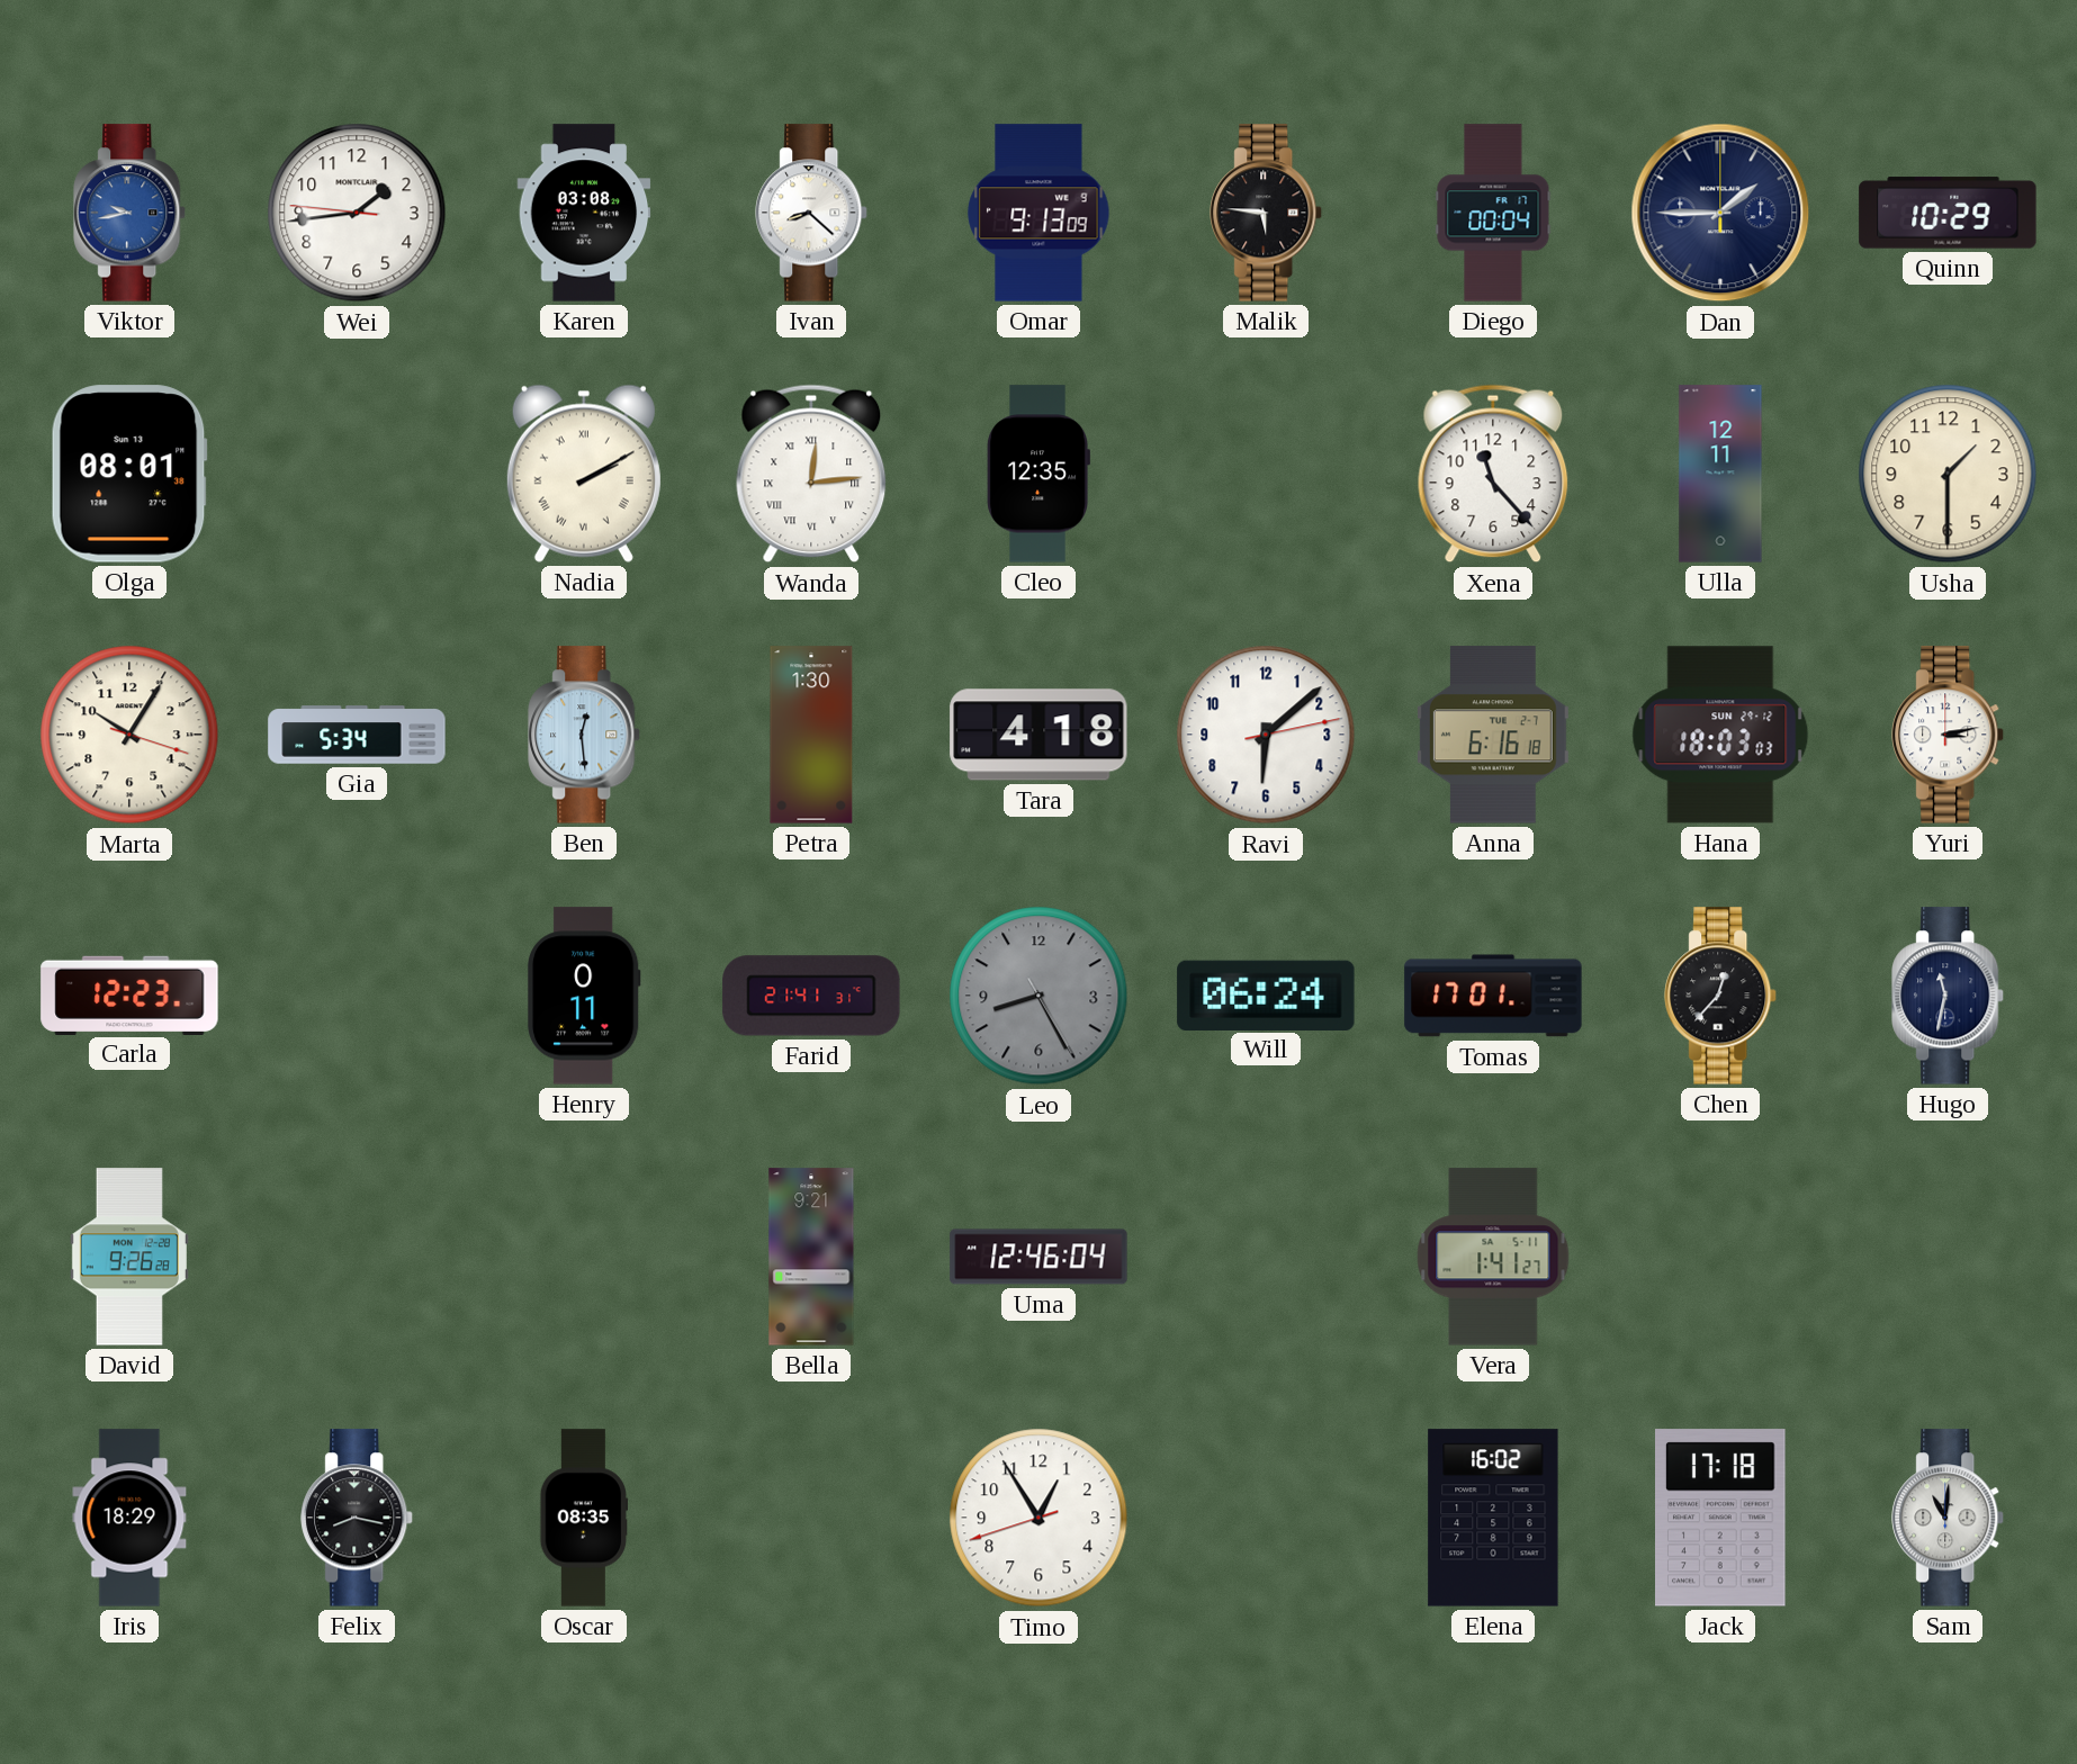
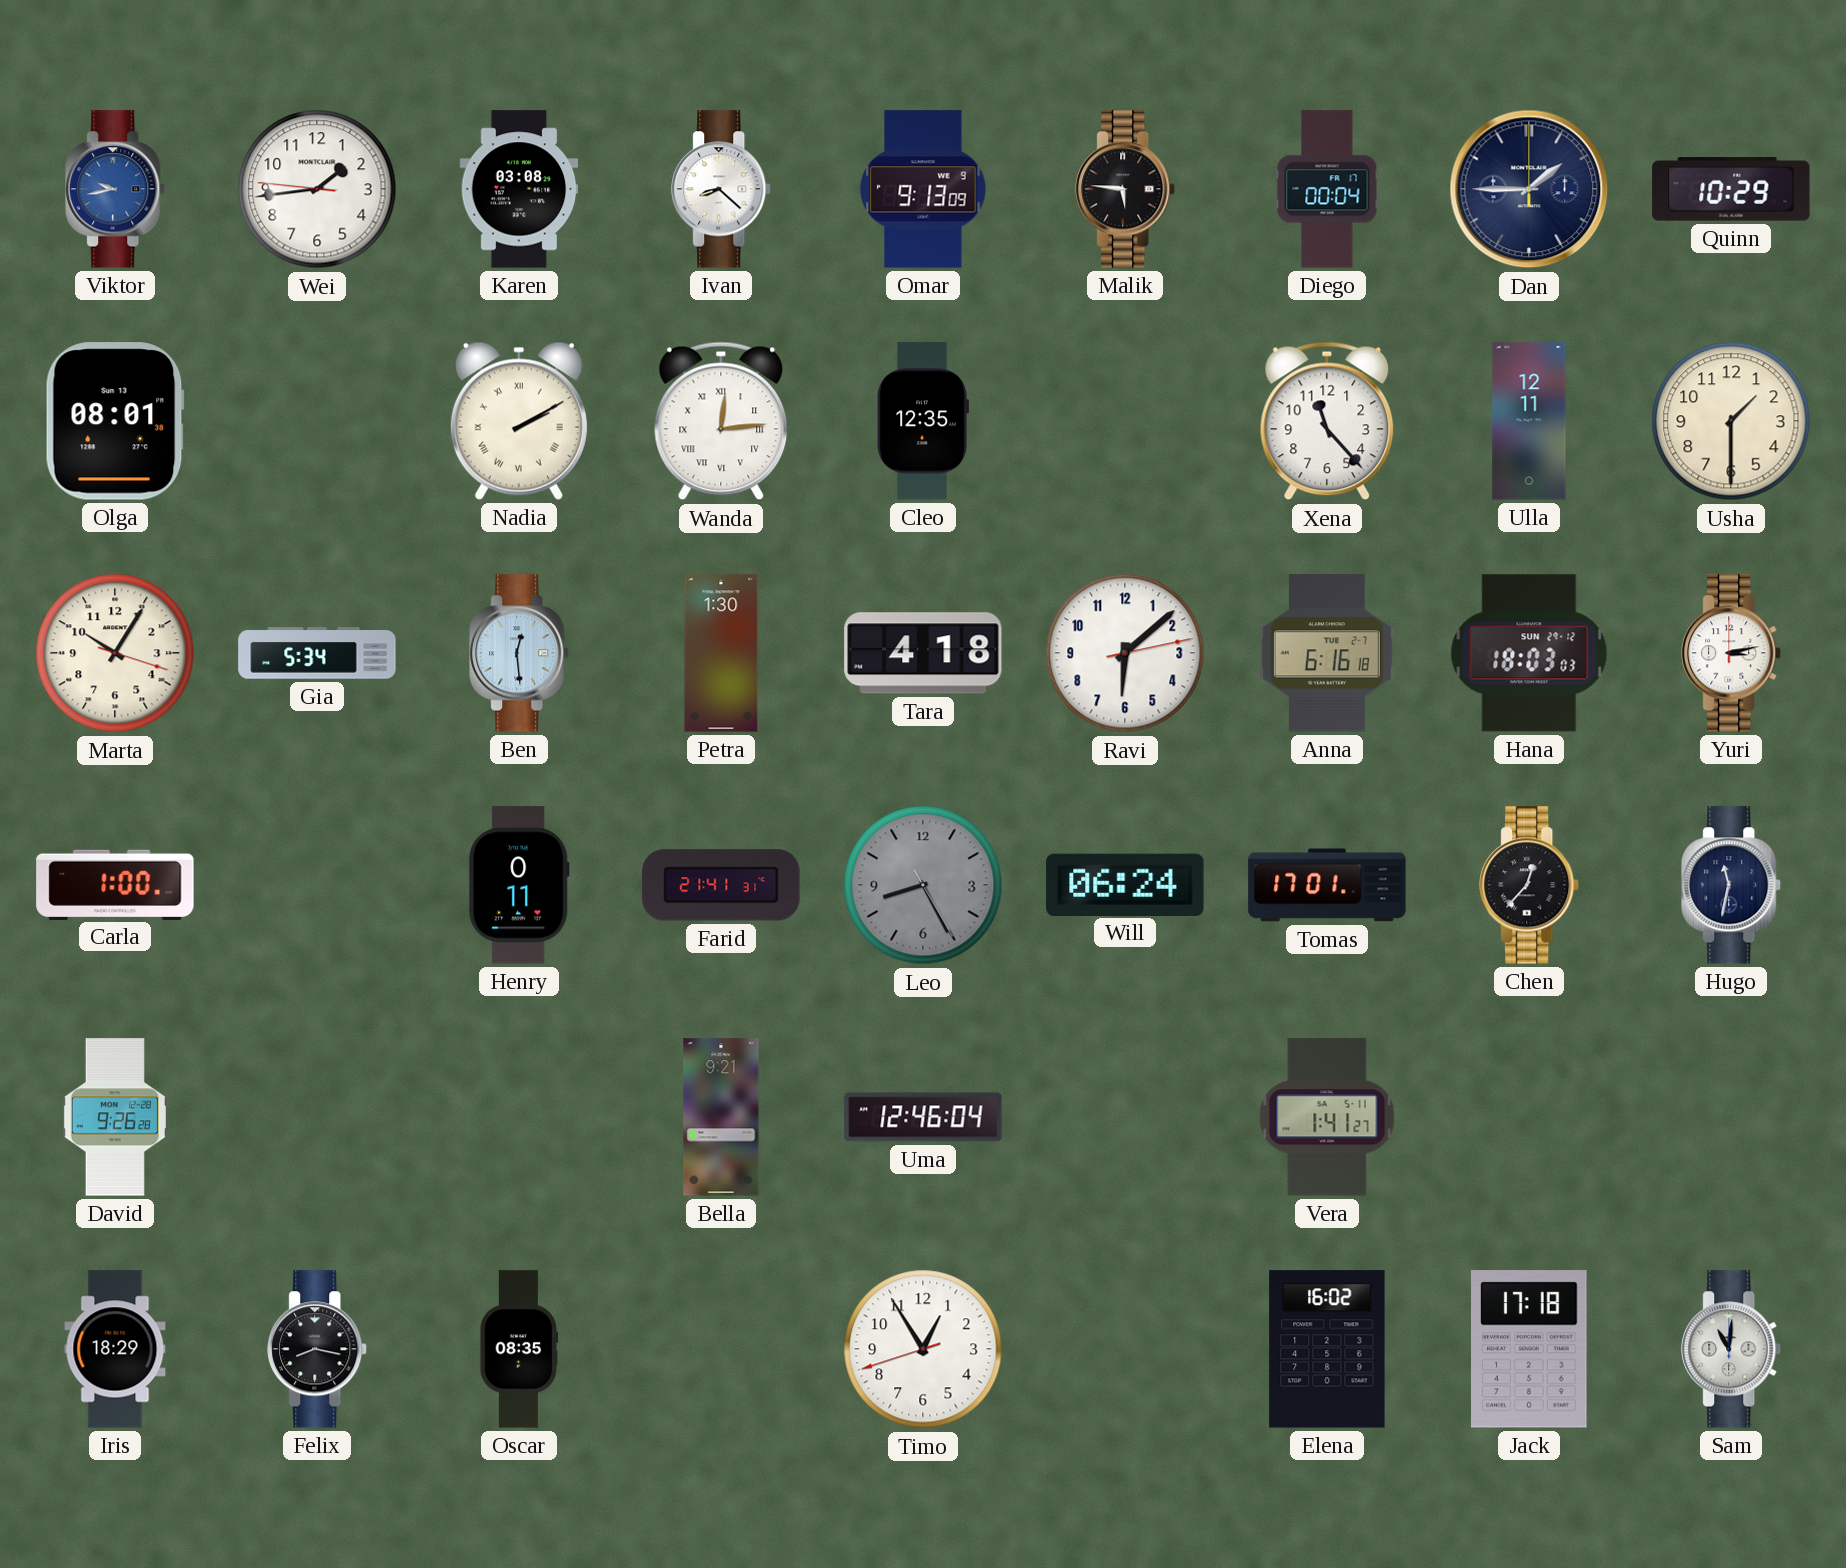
Carla: 12:23 -> 1:00
